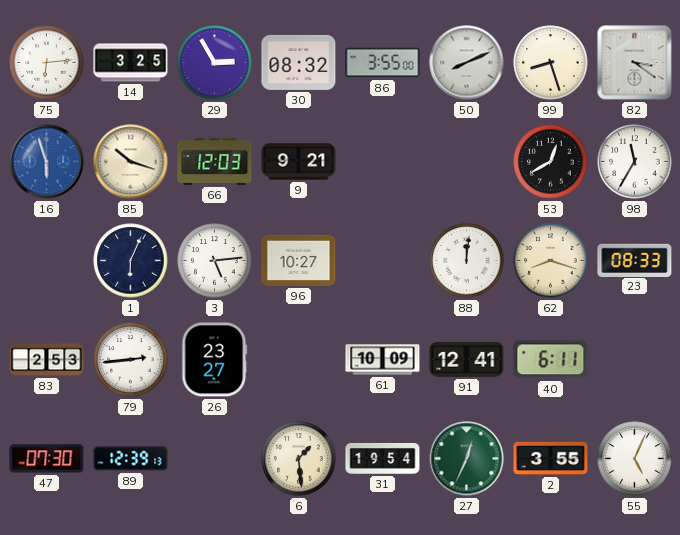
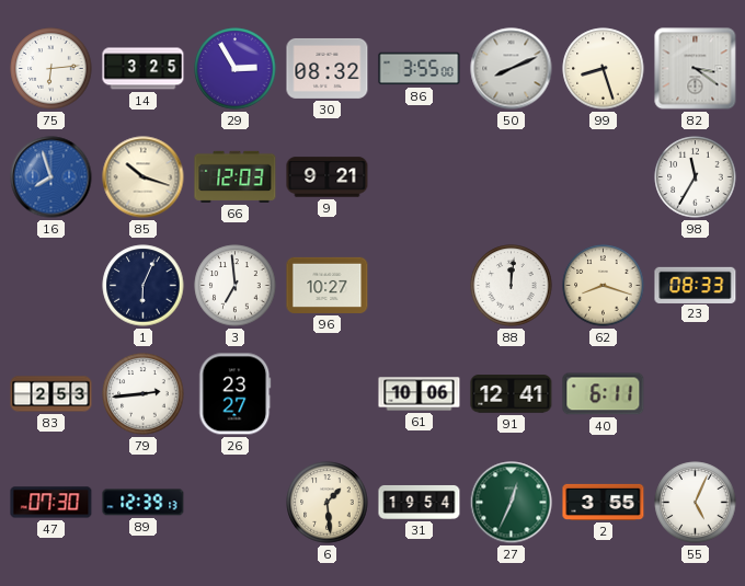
16: 5:57 -> 7:57
53: 12:40 -> none
3: 5:14 -> 6:59
61: 10:09 -> 10:06
